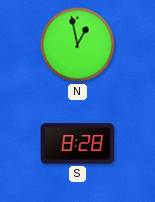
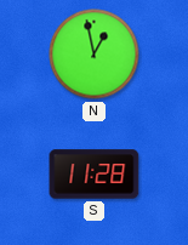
S: 8:28 -> 11:28
